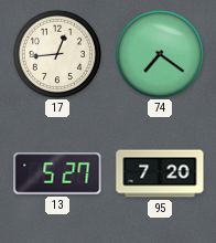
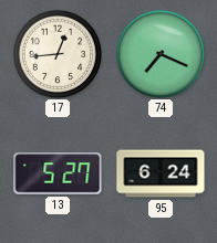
74: 7:21 -> 7:19
95: 7:20 -> 6:24
